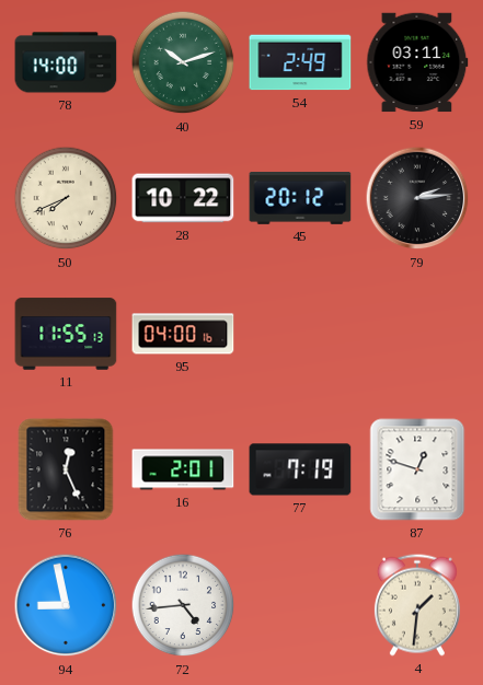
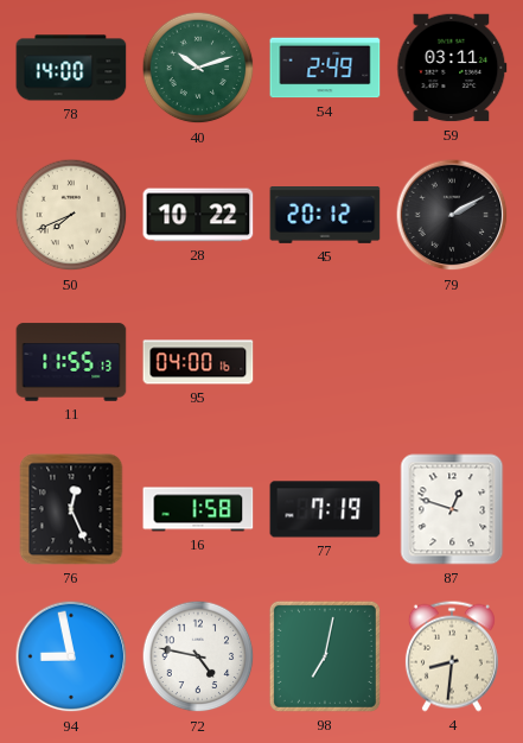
79: 2:14 -> 2:10
16: 2:01 -> 1:58
72: 4:44 -> 4:47
98: none -> 7:02
4: 1:31 -> 8:31
